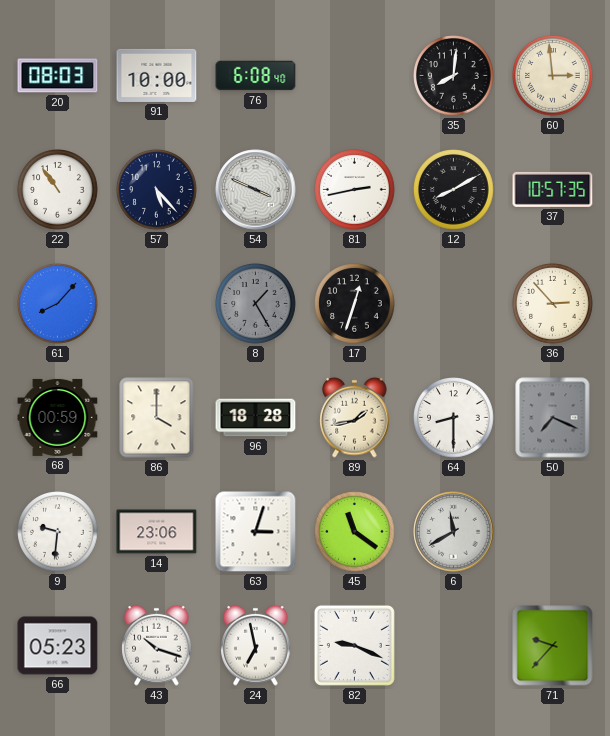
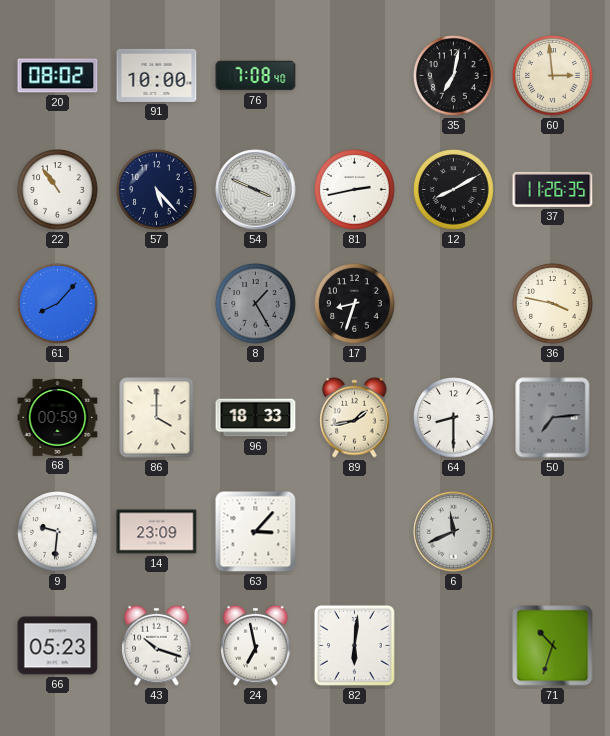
20: 08:03 -> 08:02
76: 6:08 -> 7:08
35: 8:01 -> 7:02
37: 10:57 -> 11:26
17: 12:33 -> 8:33
36: 2:53 -> 3:47
96: 18:28 -> 18:33
50: 7:19 -> 7:14
14: 23:06 -> 23:09
63: 3:03 -> 3:07
45: 11:21 -> none
6: 11:40 -> 11:41
82: 9:19 -> 6:01
71: 9:37 -> 10:33
